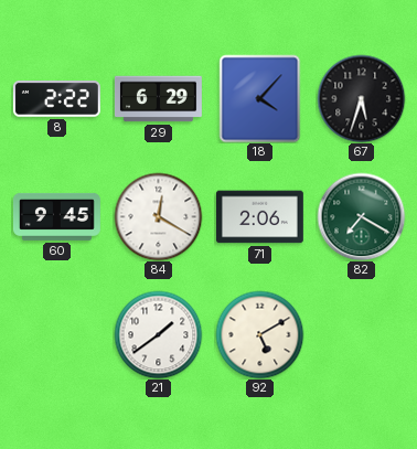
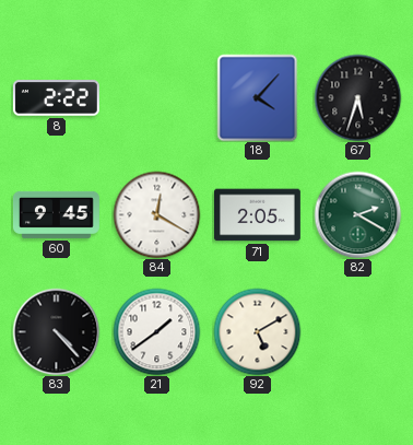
29: 6:29 -> none
71: 2:06 -> 2:05
82: 7:20 -> 2:20
83: none -> 4:23
